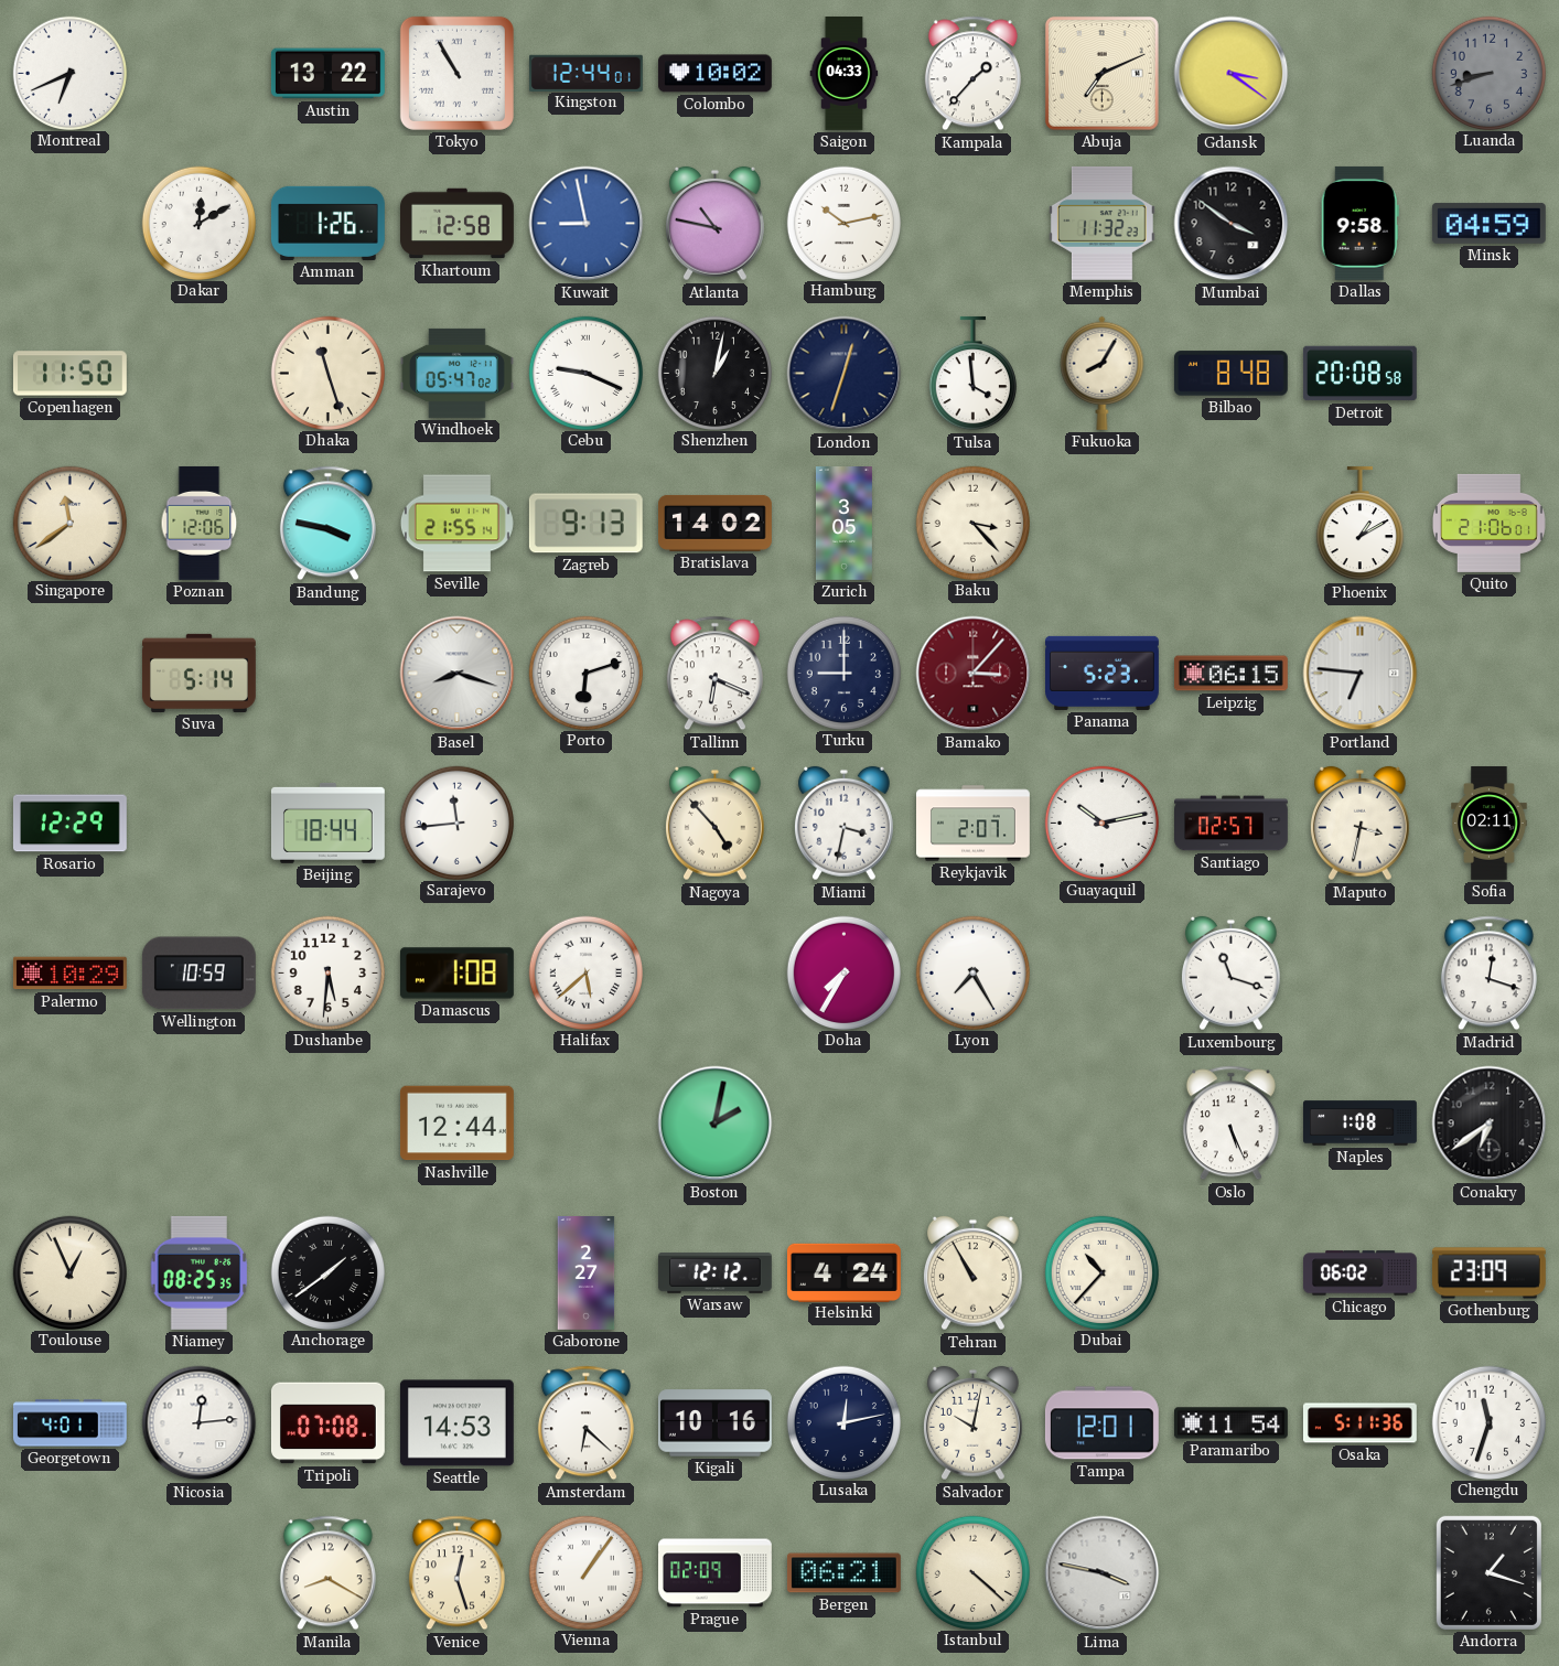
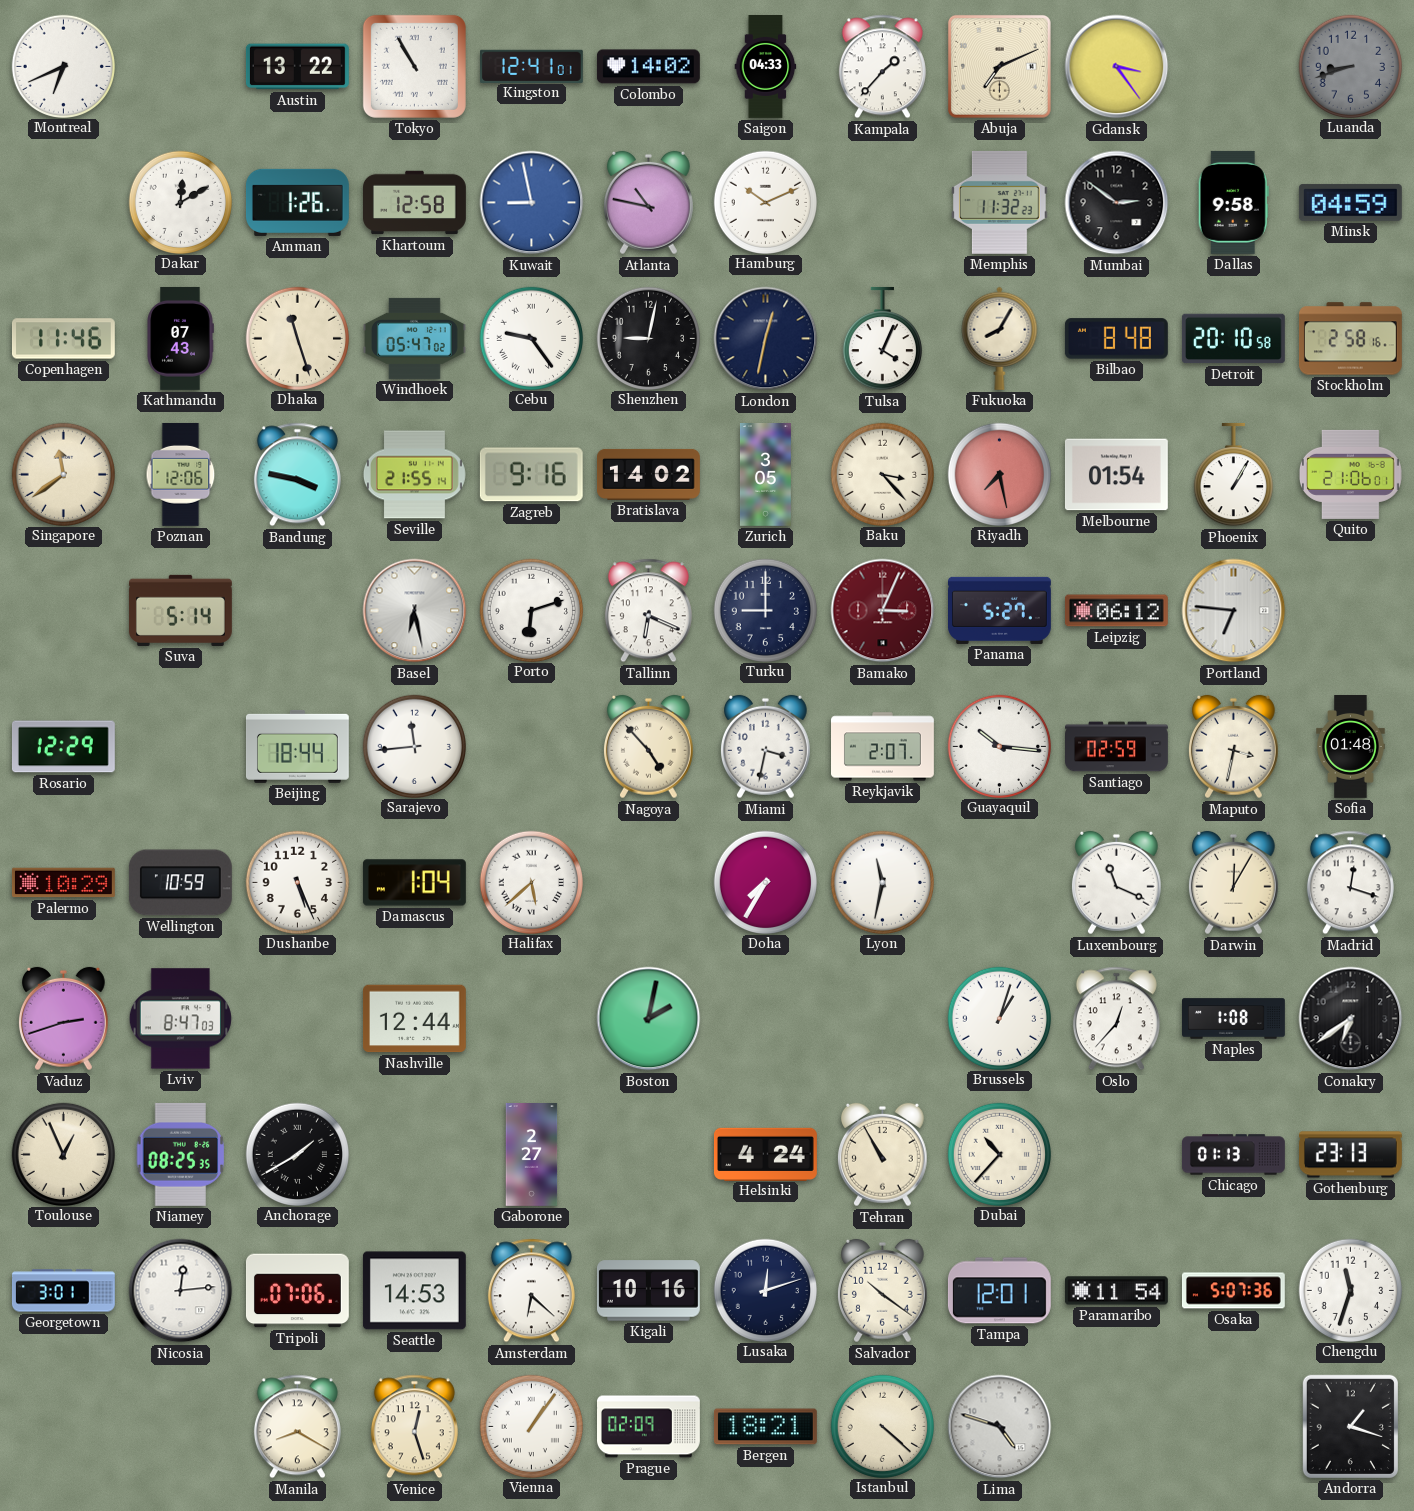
Kingston: 12:44 -> 12:41
Colombo: 10:02 -> 14:02
Gdansk: 3:21 -> 3:24
Hamburg: 10:13 -> 10:11
Mumbai: 3:51 -> 2:51
Copenhagen: 11:50 -> 11:46
Kathmandu: none -> 07:43
Cebu: 9:19 -> 9:24
Shenzhen: 1:02 -> 9:02
London: 12:33 -> 12:32
Tulsa: 3:59 -> 4:04
Detroit: 20:08 -> 20:10
Stockholm: none -> 2:58
Zagreb: 9:13 -> 9:16
Riyadh: none -> 7:28
Melbourne: none -> 01:54
Phoenix: 1:10 -> 1:05
Basel: 8:18 -> 6:28
Bamako: 3:07 -> 3:04
Panama: 5:23 -> 5:27
Leipzig: 06:15 -> 06:12
Guayaquil: 10:13 -> 10:16
Santiago: 02:57 -> 02:59
Sofia: 02:11 -> 01:48
Dushanbe: 5:31 -> 5:26
Damascus: 1:08 -> 1:04
Lyon: 7:25 -> 11:32
Luxembourg: 11:18 -> 11:19
Darwin: none -> 12:05
Vaduz: none -> 2:42
Lviv: none -> 8:47
Brussels: none -> 1:03
Oslo: 5:26 -> 12:37
Anchorage: 1:39 -> 1:40
Warsaw: 12:12 -> none
Chicago: 06:02 -> 01:13
Gothenburg: 23:09 -> 23:13
Georgetown: 4:01 -> 3:01
Tripoli: 07:08 -> 07:06
Lusaka: 12:13 -> 12:12
Salvador: 10:02 -> 10:21
Osaka: 5:11 -> 5:07
Bergen: 06:21 -> 18:21
Lima: 3:47 -> 4:48
